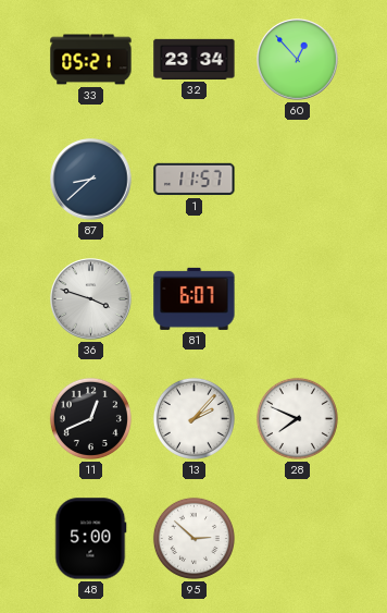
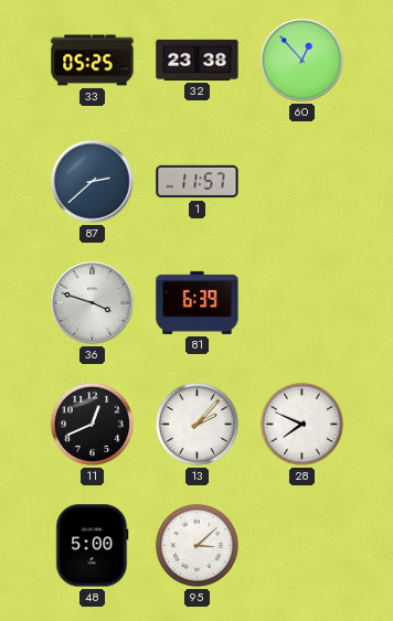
33: 05:21 -> 05:25
32: 23:34 -> 23:38
87: 8:38 -> 2:38
81: 6:07 -> 6:39
95: 2:52 -> 3:08
